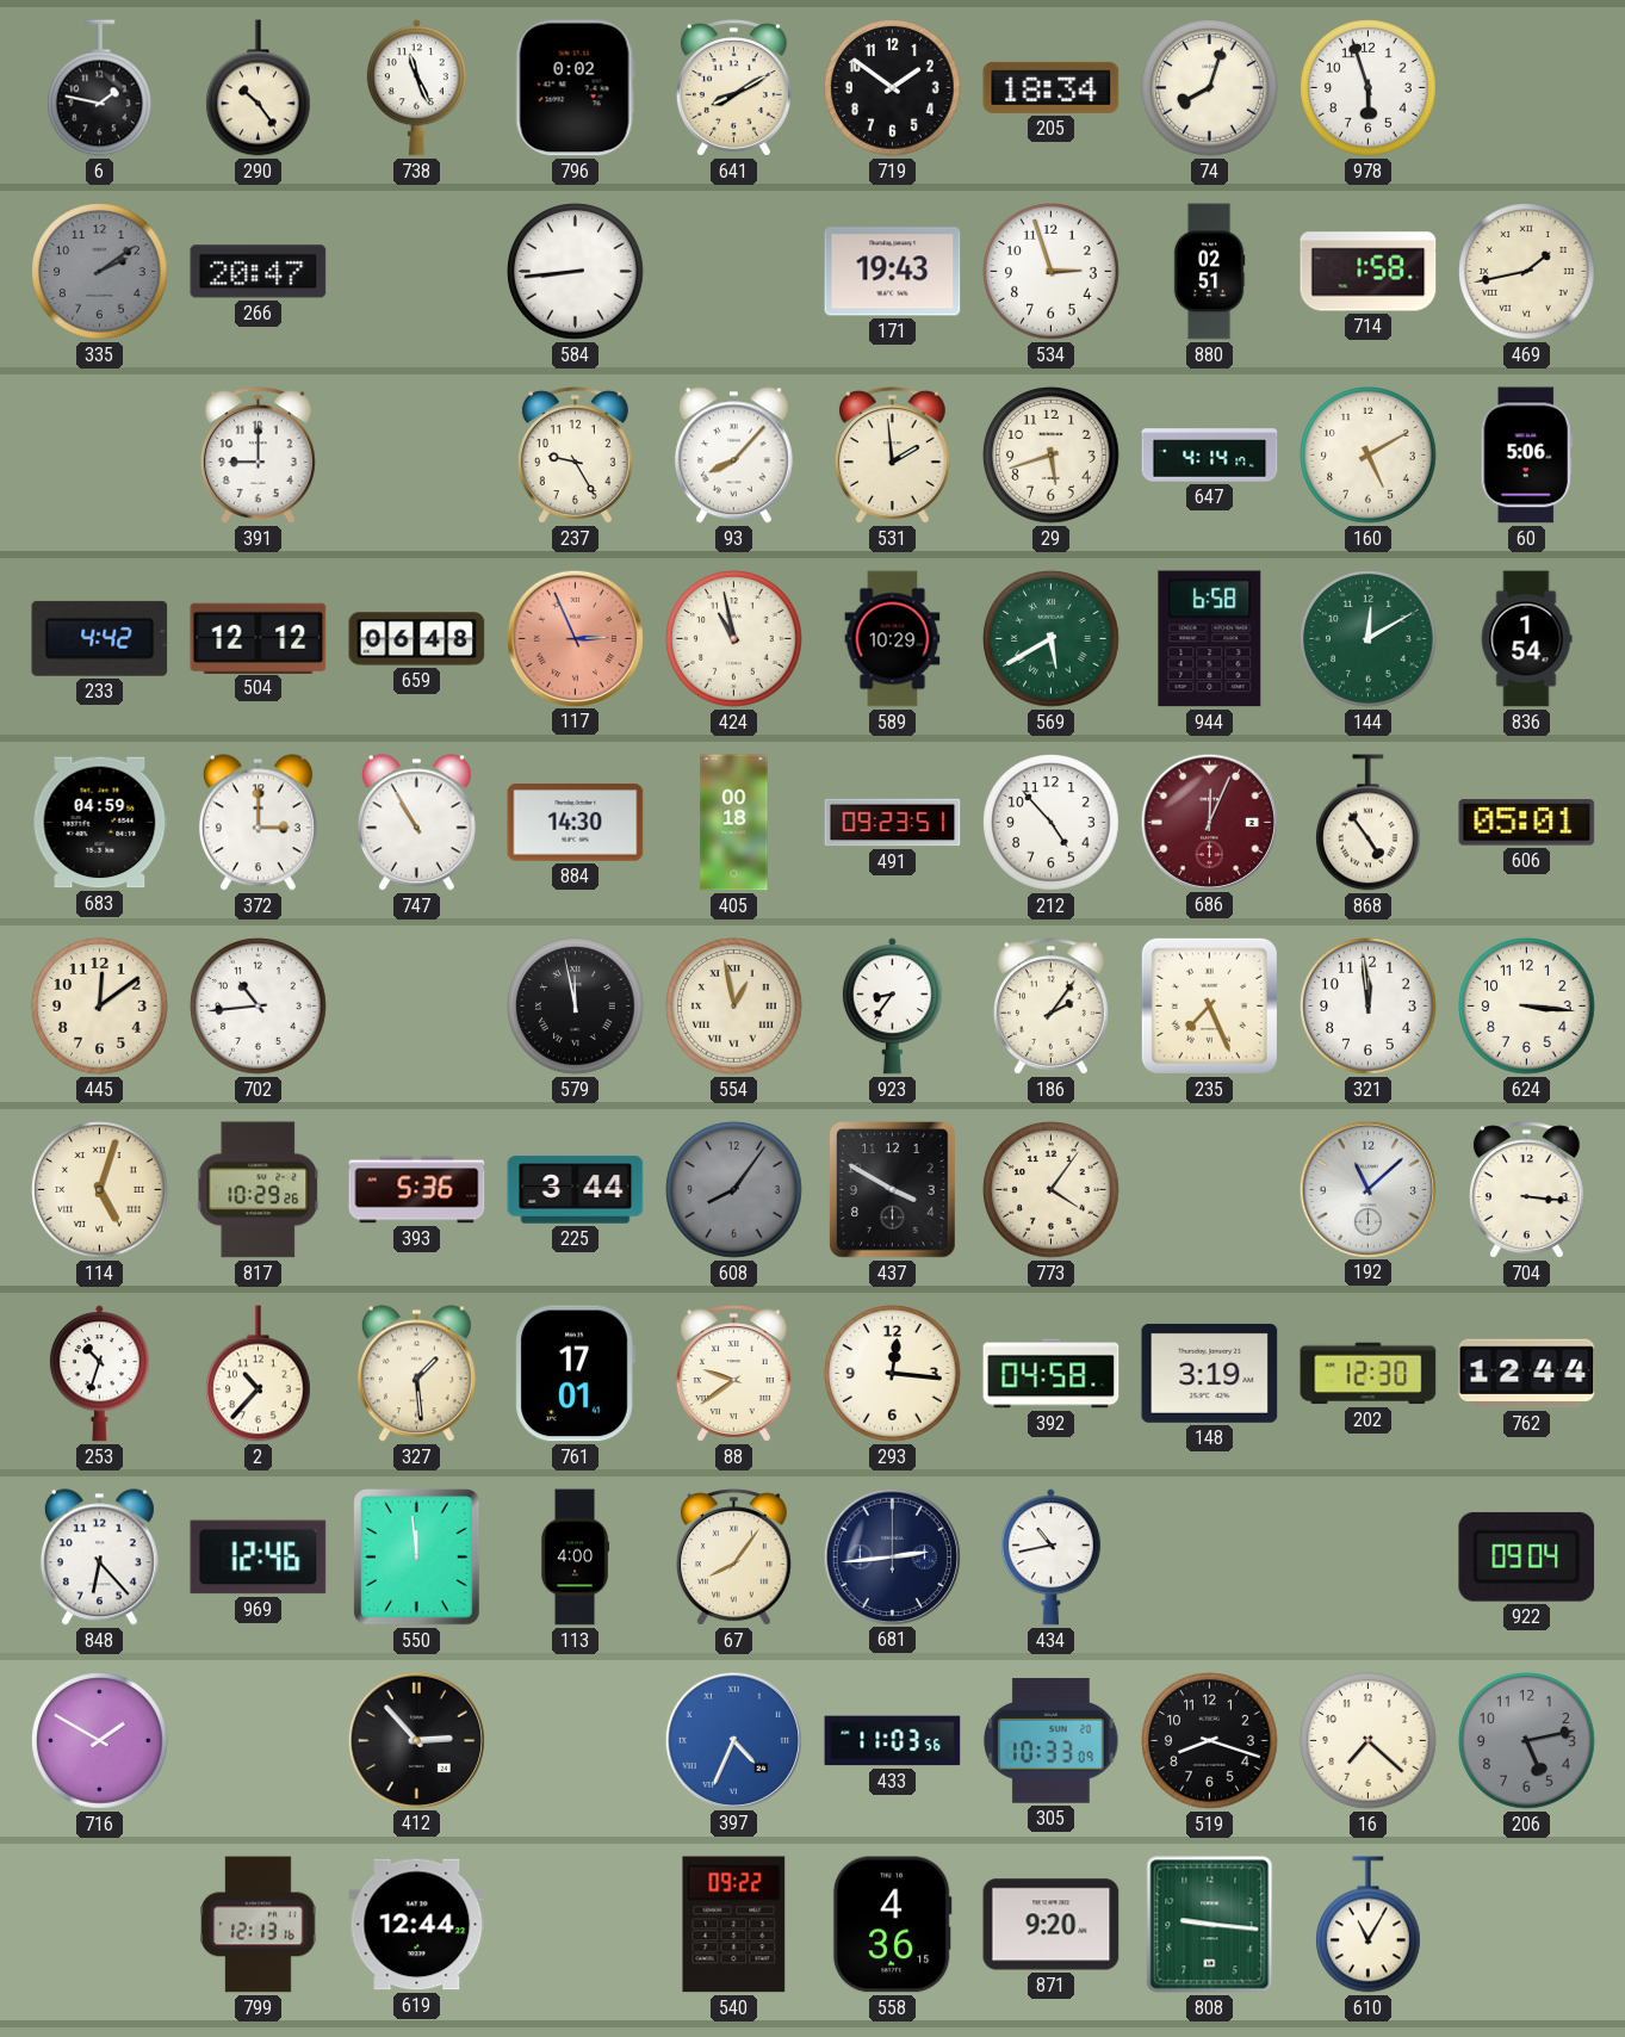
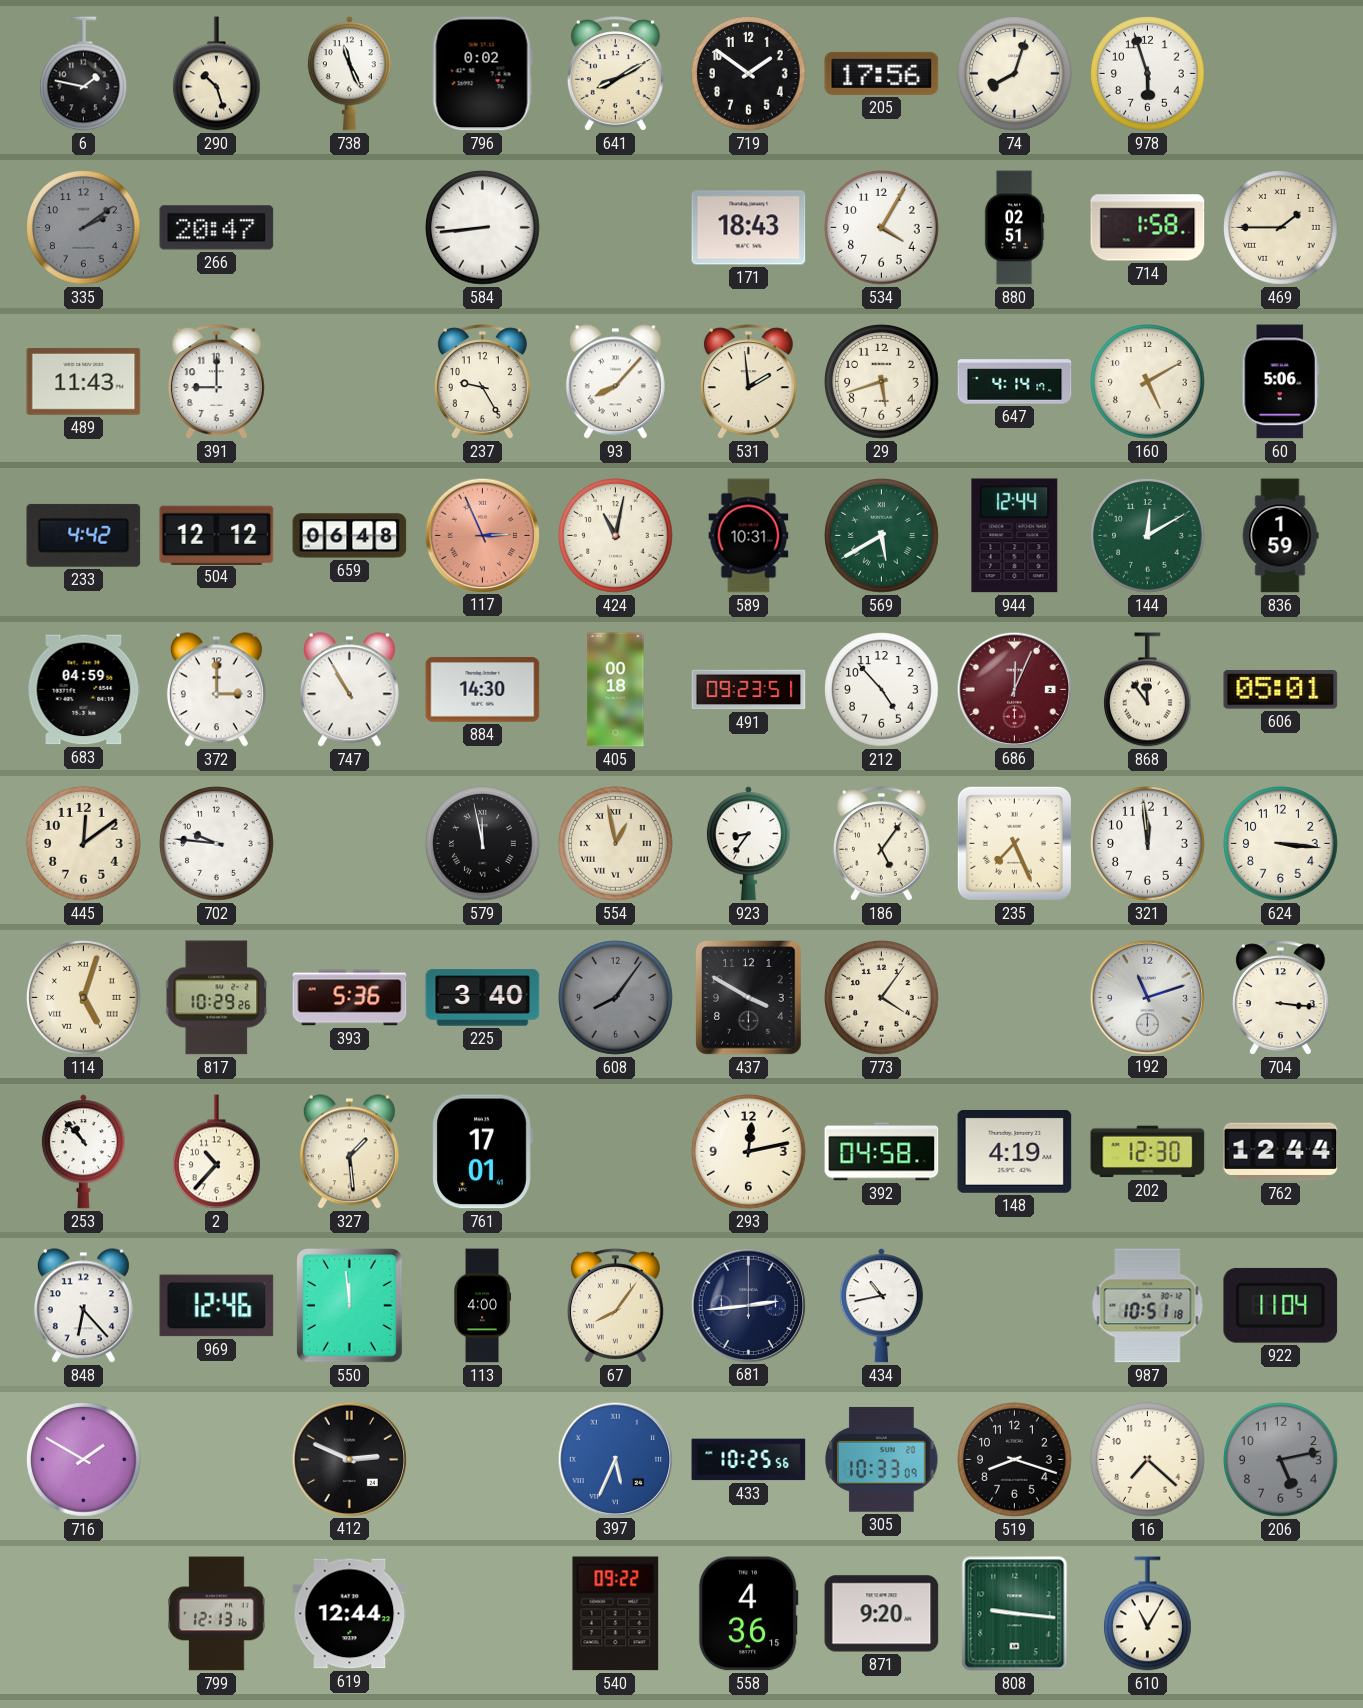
290: 10:24 -> 10:27
205: 18:34 -> 17:56
171: 19:43 -> 18:43
534: 2:57 -> 4:05
469: 1:43 -> 1:45
489: none -> 11:43
424: 10:58 -> 11:02
589: 10:29 -> 10:31
944: 6:58 -> 12:44
836: 1:54 -> 1:59
868: 4:54 -> 11:54
702: 10:44 -> 9:46
186: 2:06 -> 5:06
225: 3:44 -> 3:40
192: 11:08 -> 11:12
253: 10:33 -> 10:53
88: 9:39 -> none
293: 12:16 -> 12:13
148: 3:19 -> 4:19
987: none -> 10:51
922: 09:04 -> 11:04
412: 2:53 -> 2:49
397: 4:34 -> 5:34
433: 11:03 -> 10:25
